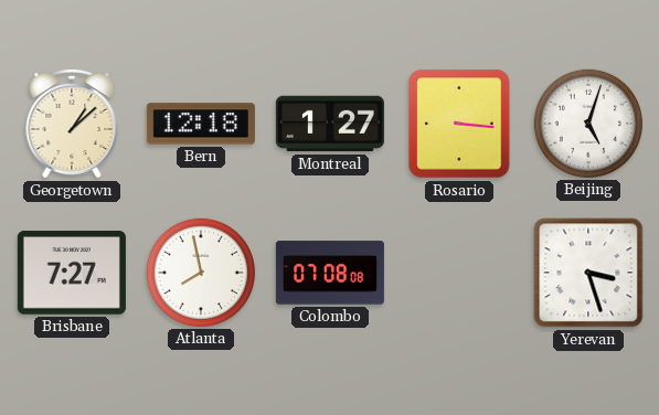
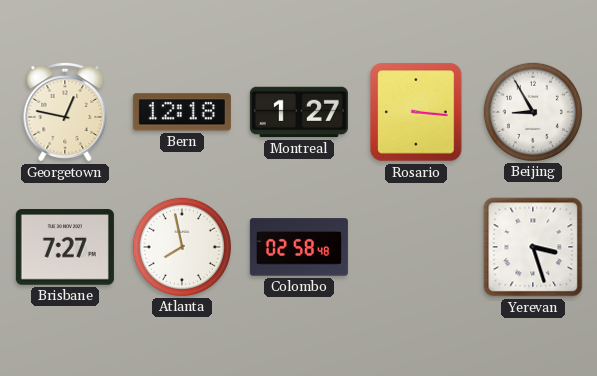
Georgetown: 1:08 -> 12:47
Beijing: 5:03 -> 8:55
Colombo: 07:08 -> 02:58
